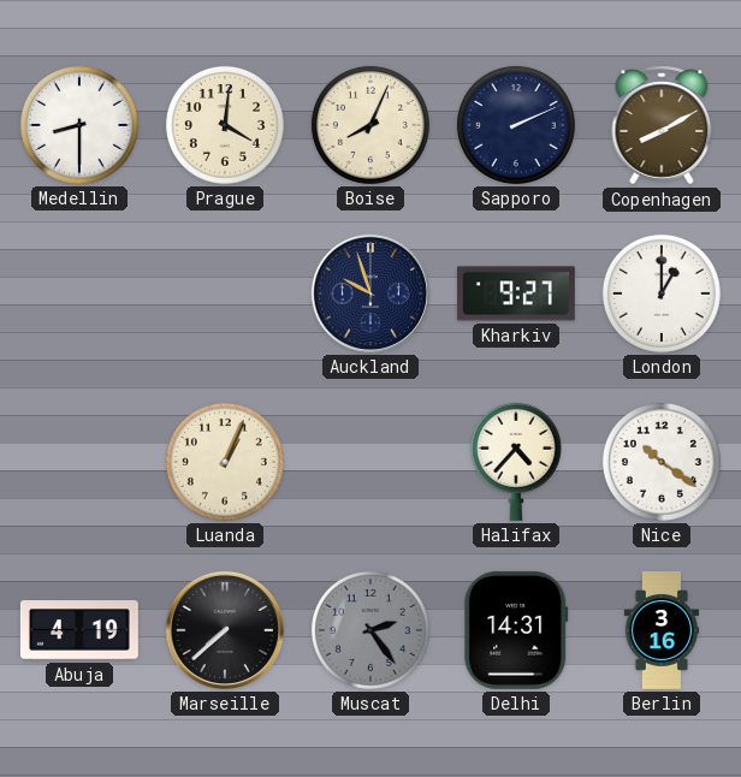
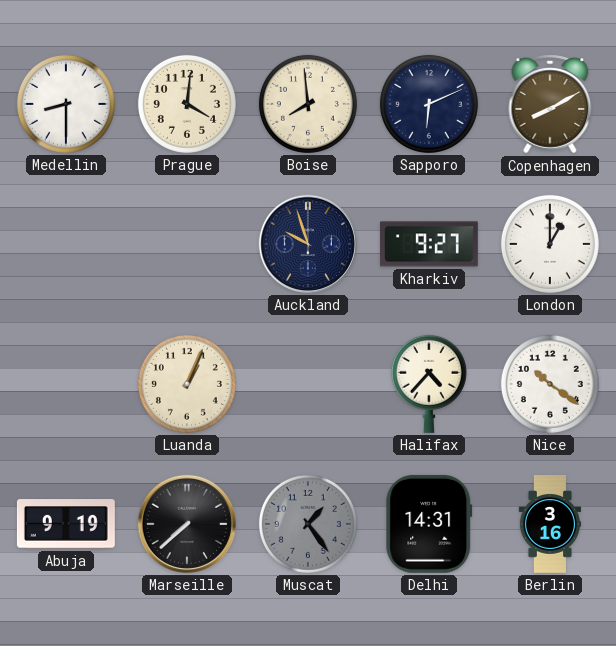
Boise: 8:04 -> 7:59
Sapporo: 2:11 -> 6:11
Abuja: 4:19 -> 9:19
Muscat: 2:24 -> 1:24
